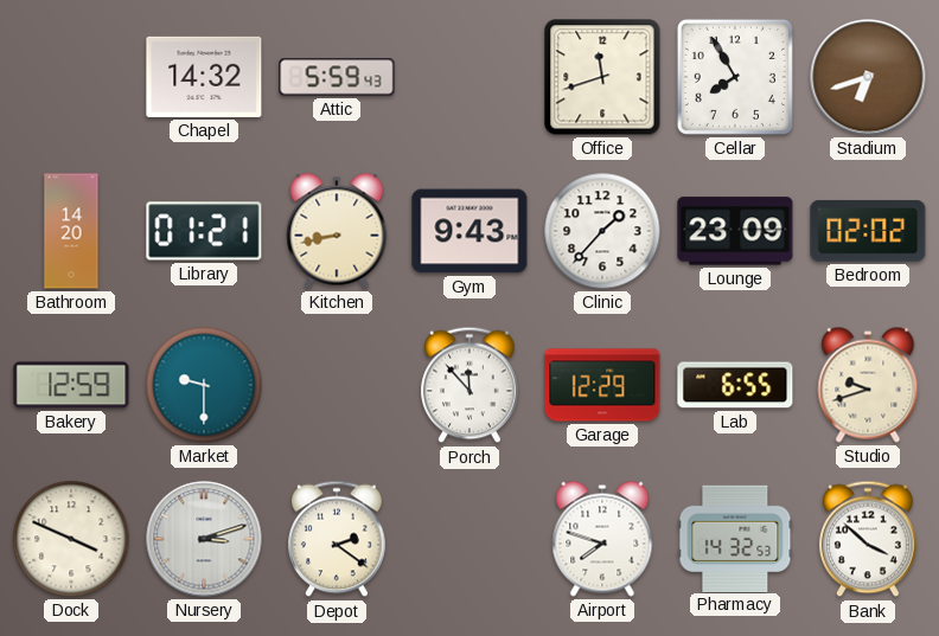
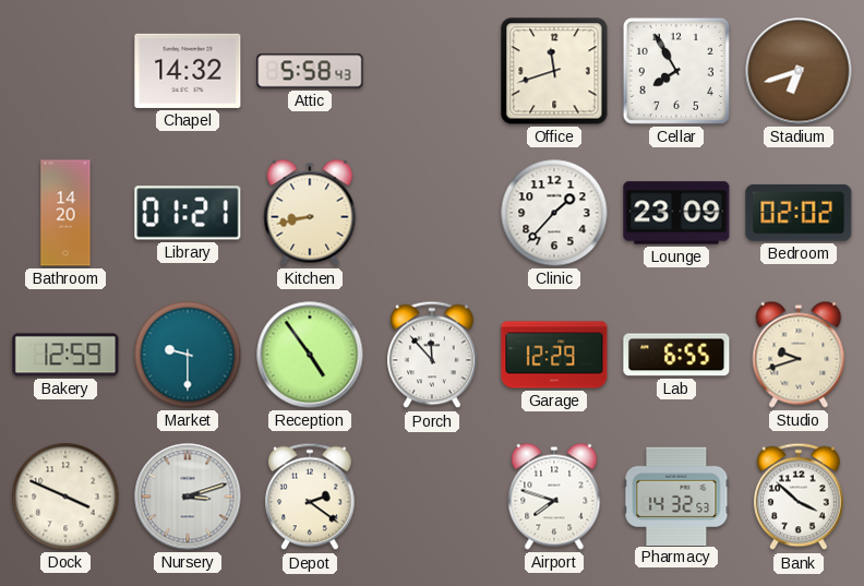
Attic: 5:59 -> 5:58
Gym: 9:43 -> none
Reception: none -> 4:54
